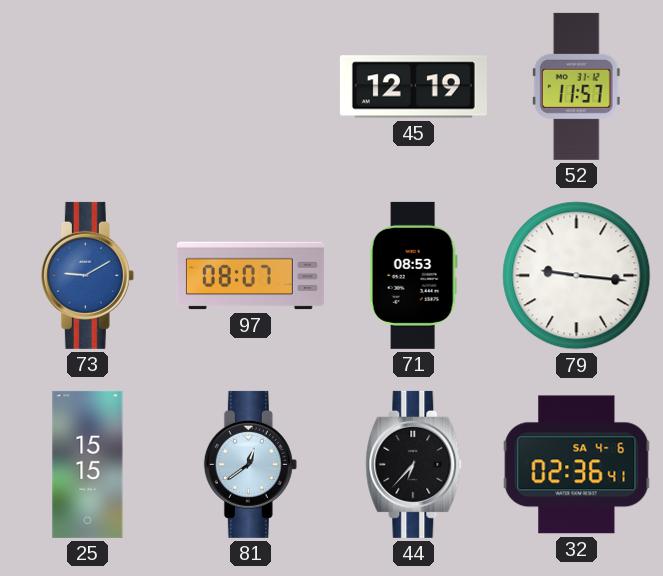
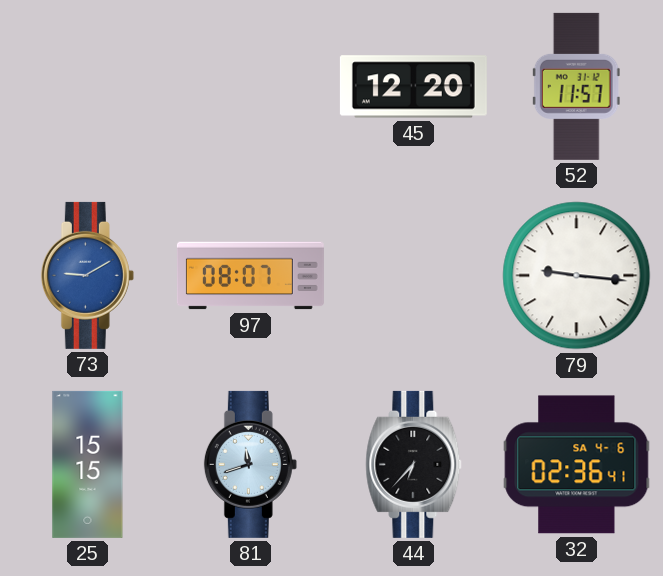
45: 12:19 -> 12:20
71: 08:53 -> none
81: 12:39 -> 11:42
